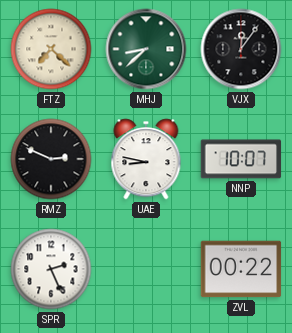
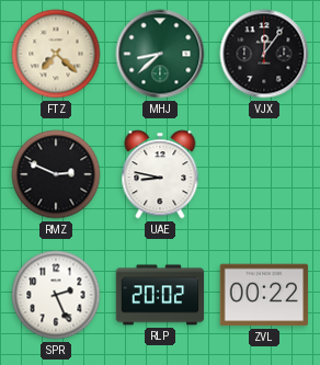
NNP: 10:07 -> none
RLP: none -> 20:02
